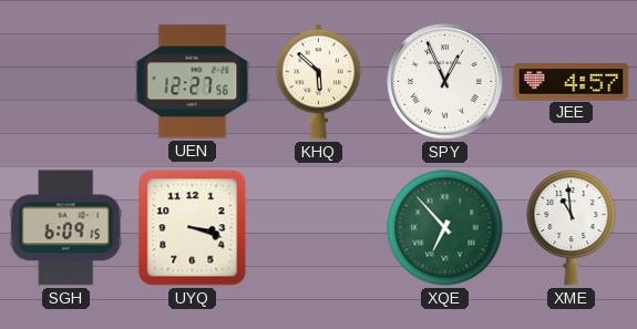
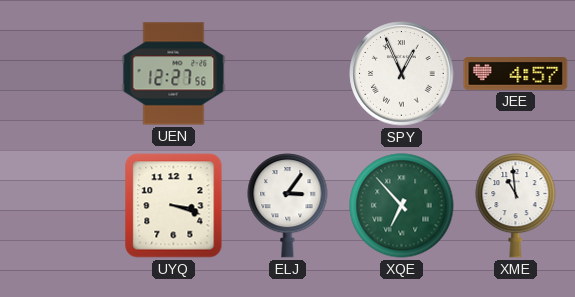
KHQ: 5:52 -> none
SGH: 6:09 -> none
ELJ: none -> 3:06
